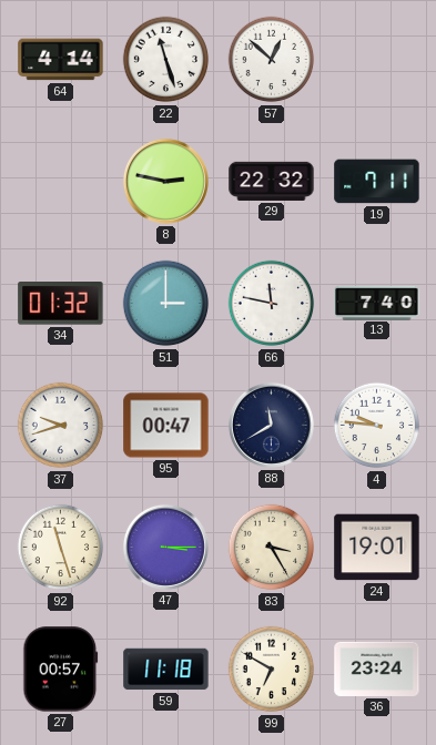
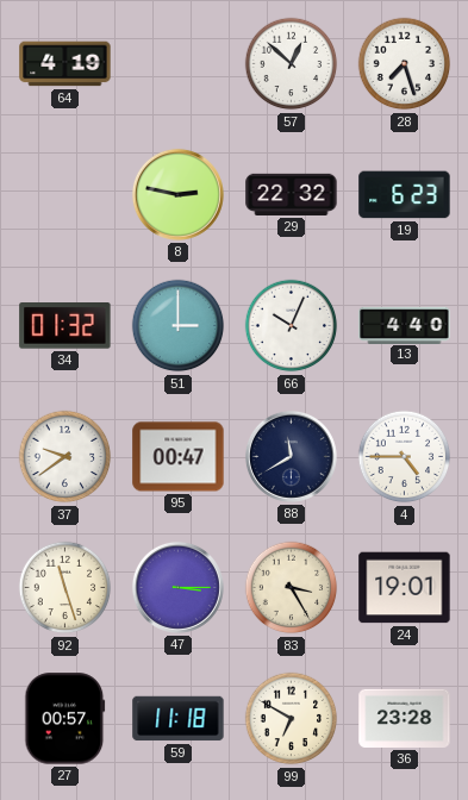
64: 4:14 -> 4:19
22: 11:27 -> none
28: none -> 7:27
19: 7:11 -> 6:23
66: 11:47 -> 10:04
13: 7:40 -> 4:40
37: 9:42 -> 9:39
4: 9:46 -> 4:45
36: 23:24 -> 23:28
